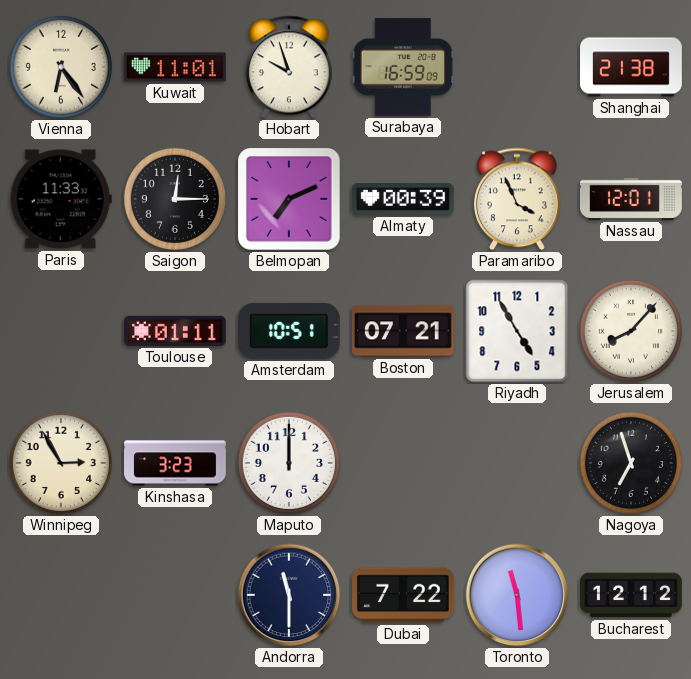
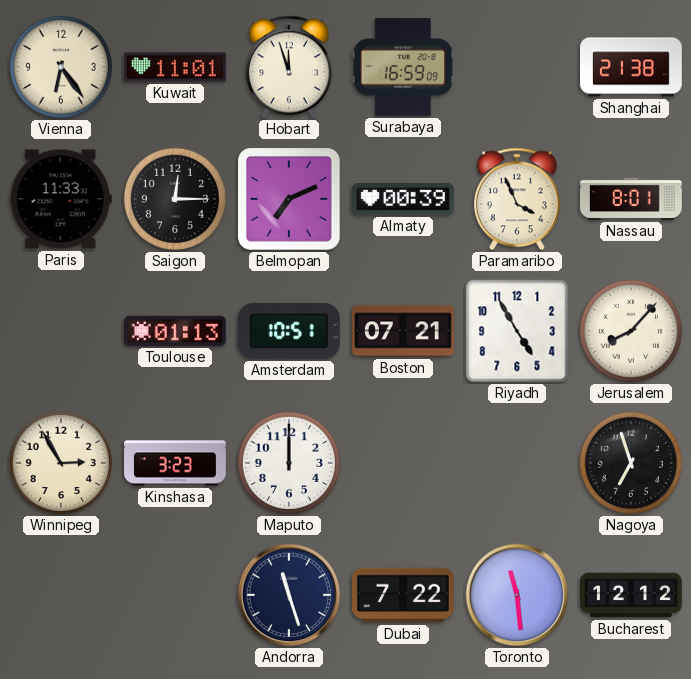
Hobart: 9:57 -> 11:57
Nassau: 12:01 -> 8:01
Toulouse: 01:11 -> 01:13
Andorra: 11:30 -> 11:27
